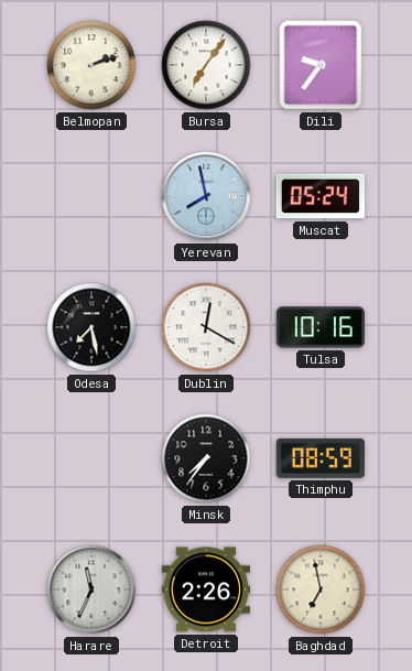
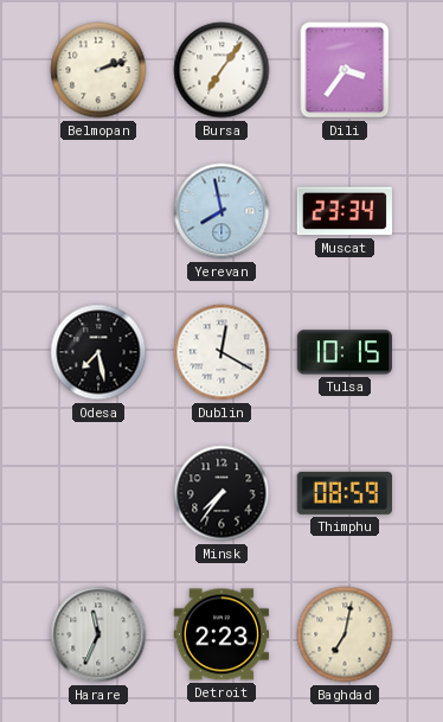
Dili: 9:36 -> 3:36
Muscat: 05:24 -> 23:34
Tulsa: 10:16 -> 10:15
Detroit: 2:26 -> 2:23
Baghdad: 6:58 -> 7:02
